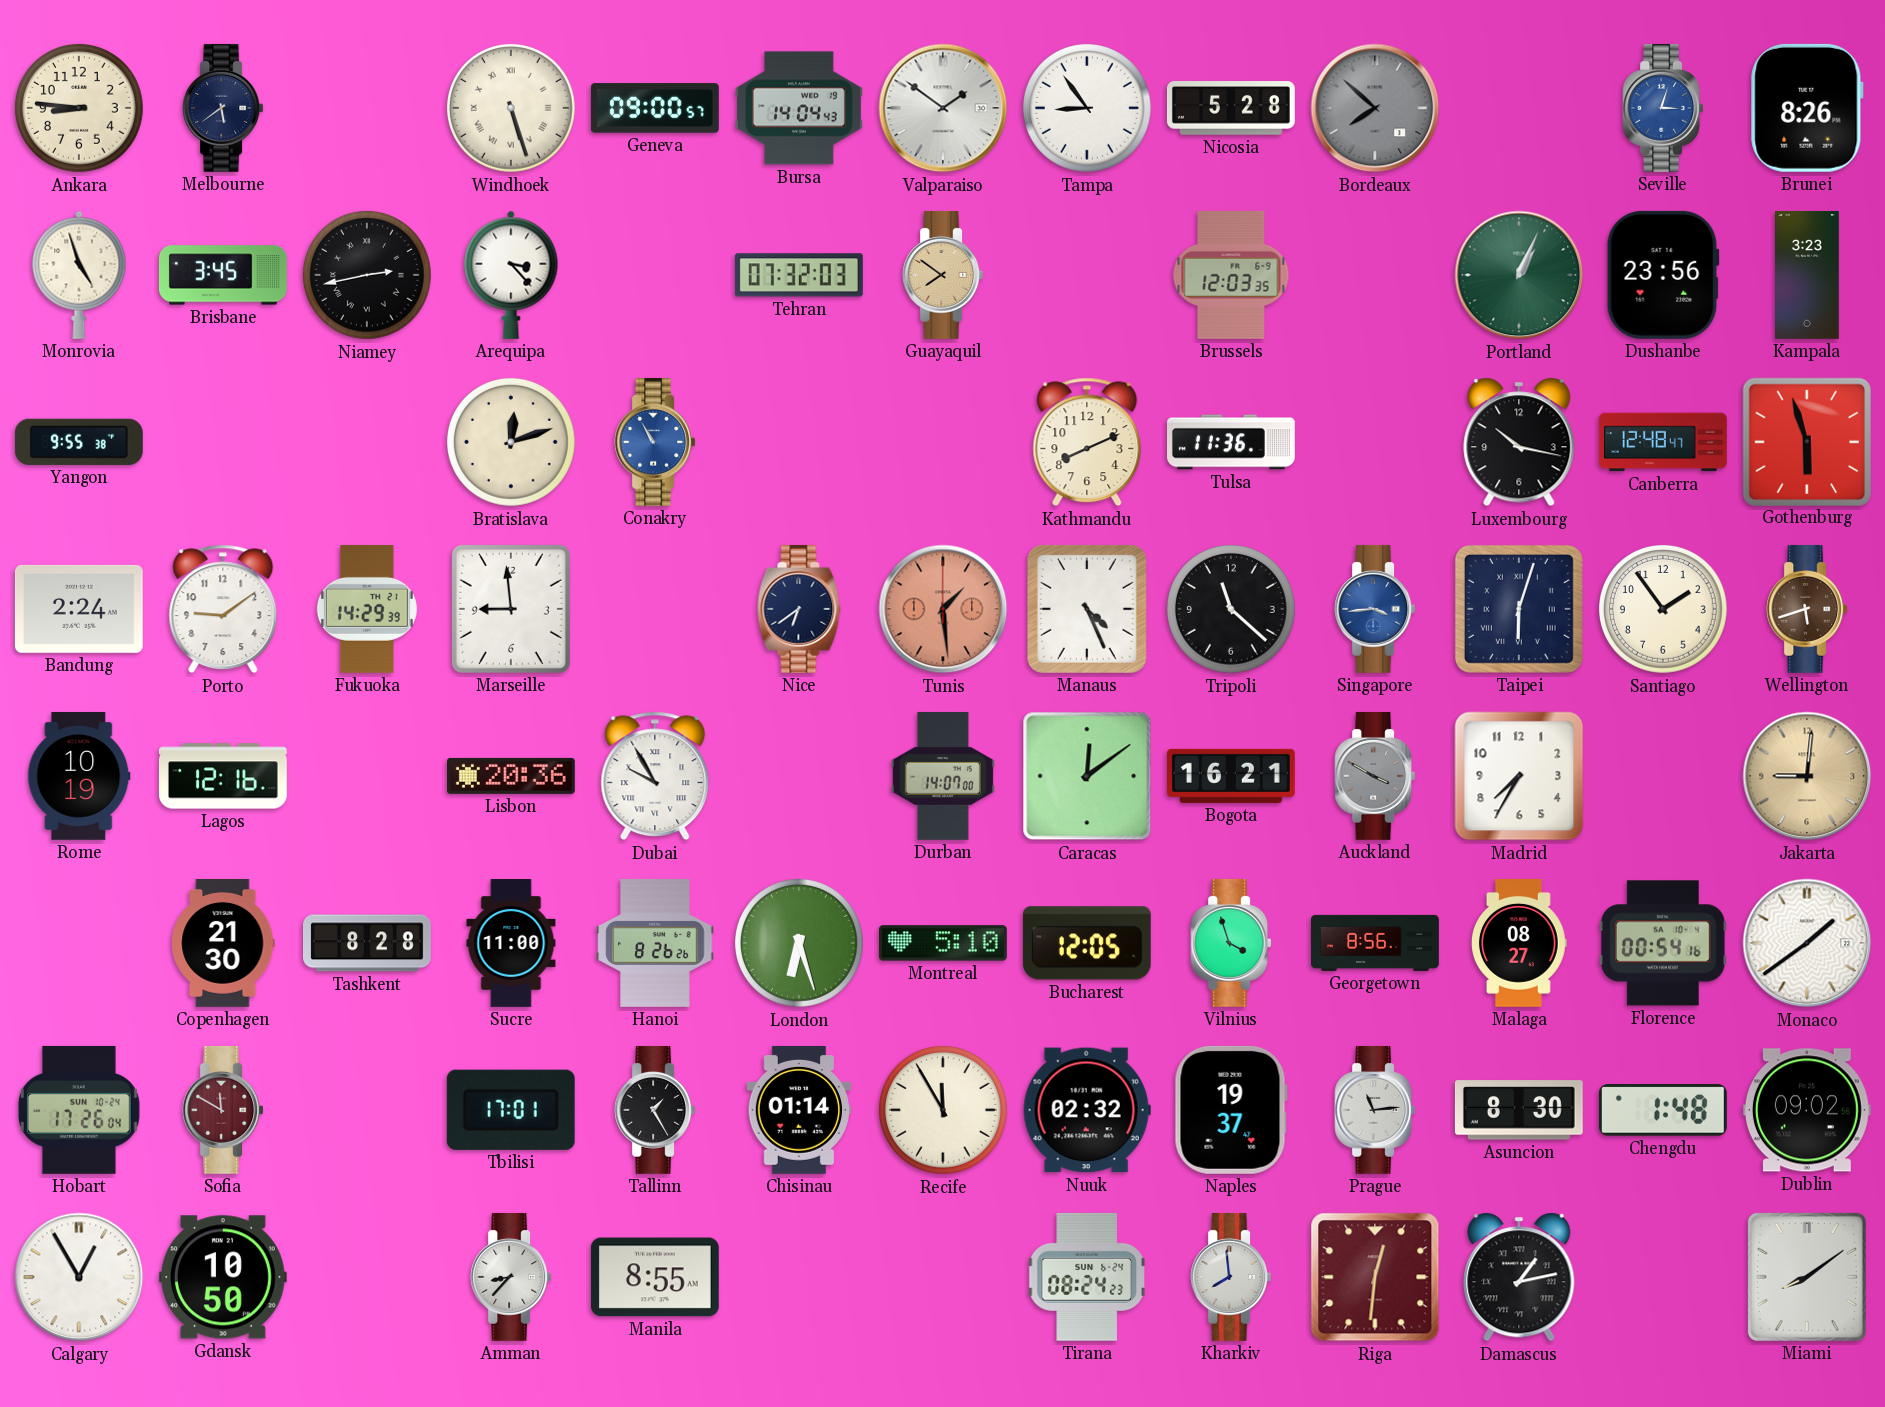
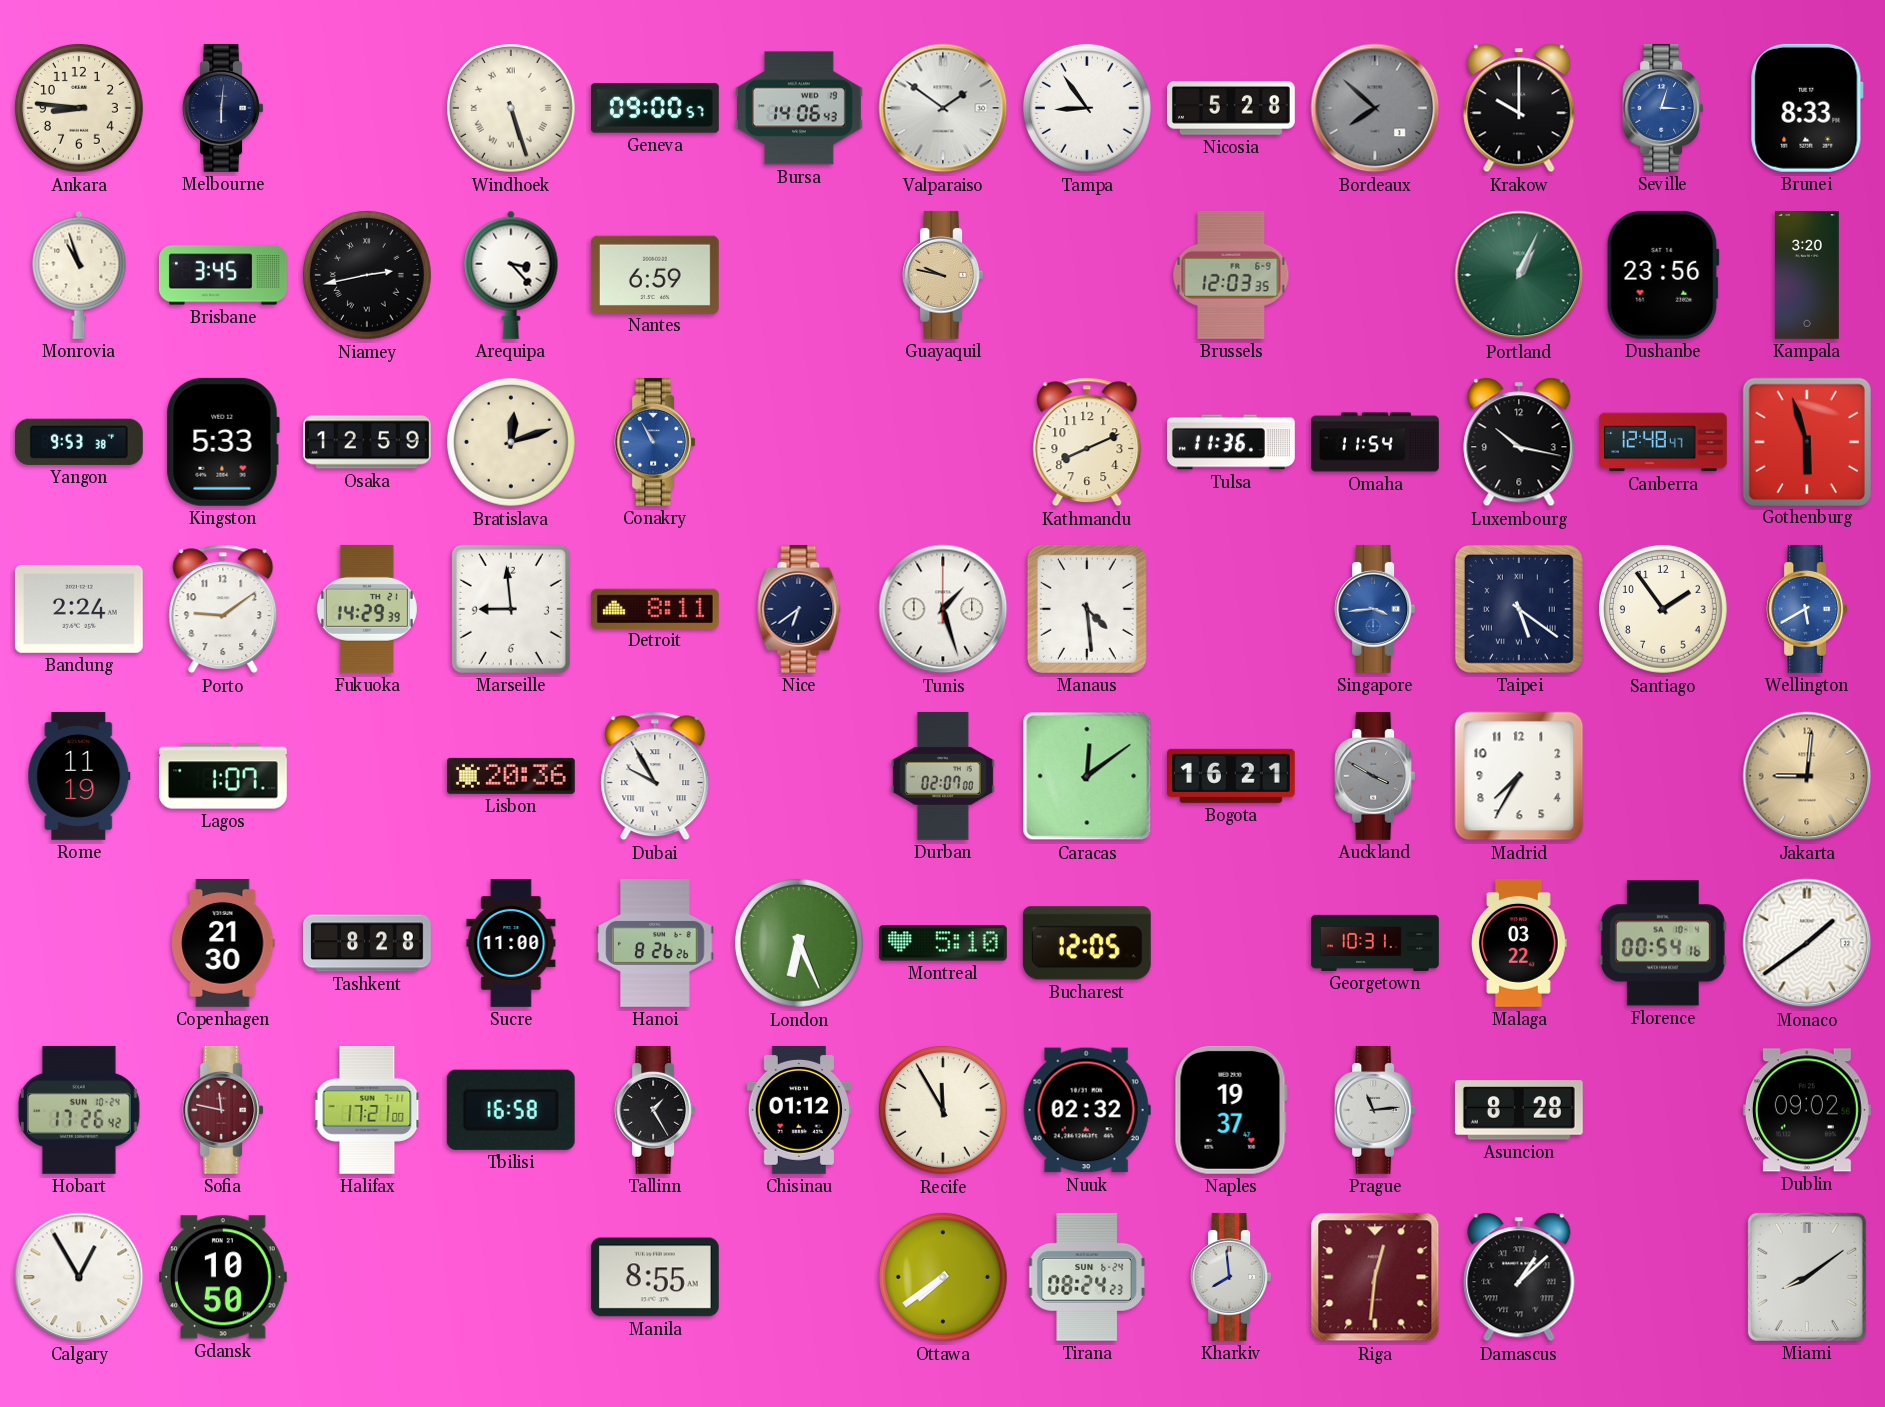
Melbourne: 5:39 -> 6:01
Bursa: 14:04 -> 14:06
Krakow: none -> 10:00
Brunei: 8:26 -> 8:33
Monrovia: 4:57 -> 10:57
Nantes: none -> 6:59
Tehran: 07:32 -> none
Guayaquil: 7:51 -> 9:47
Kampala: 3:23 -> 3:20
Yangon: 9:55 -> 9:53
Kingston: none -> 5:33
Osaka: none -> 12:59
Omaha: none -> 11:54
Detroit: none -> 8:11
Tunis: 1:29 -> 1:27
Tunis dial: salmon -> white
Manaus: 4:26 -> 4:29
Tripoli: 11:22 -> none
Taipei: 6:03 -> 5:21
Wellington: 5:42 -> 5:40
Wellington dial: brown -> blue
Rome: 10:19 -> 11:19
Lagos: 12:16 -> 1:07
Durban: 14:07 -> 02:07
London: 6:27 -> 6:26
Vilnius: 3:57 -> none
Georgetown: 8:56 -> 10:31
Malaga: 08:27 -> 03:22
Hobart: 17:26:04 -> 17:26:42
Sofia: 11:50 -> 11:47
Halifax: none -> 17:21
Tbilisi: 17:01 -> 16:58
Chisinau: 01:14 -> 01:12
Asuncion: 8:30 -> 8:28
Chengdu: 1:48 -> none
Amman: 8:37 -> none
Ottawa: none -> 7:39
Damascus: 1:13 -> 1:08
